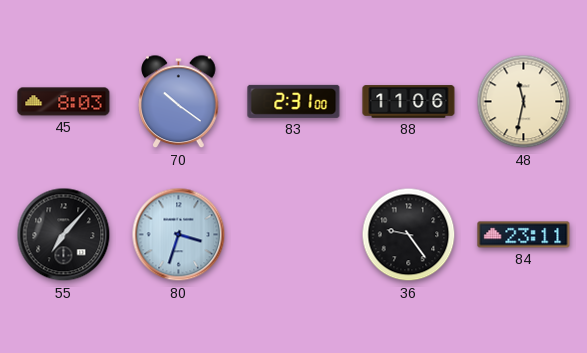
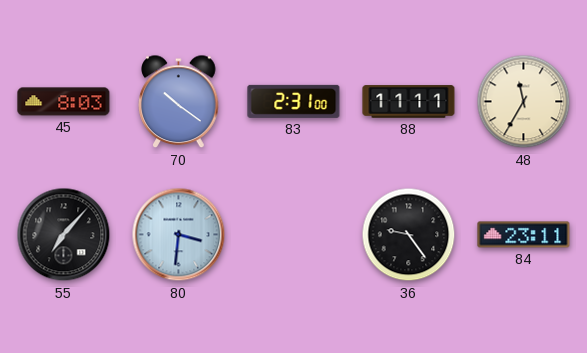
88: 11:06 -> 11:11
48: 11:32 -> 11:35
80: 3:33 -> 3:31
